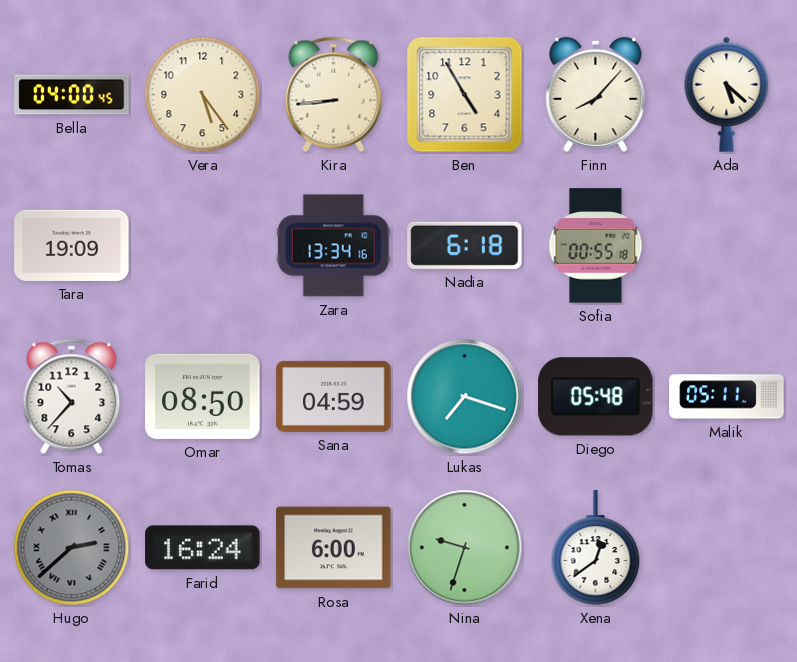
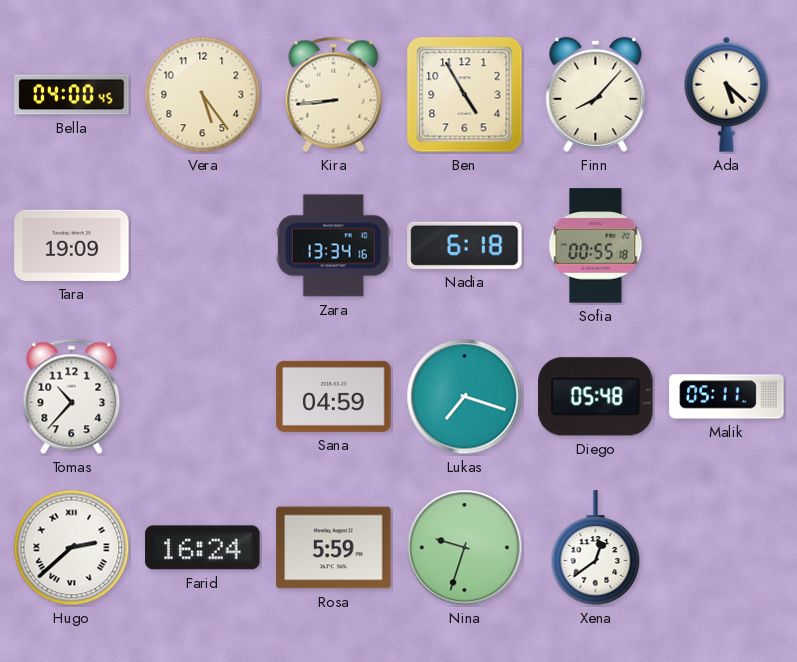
Omar: 08:50 -> none
Hugo dial: grey -> white
Rosa: 6:00 -> 5:59
